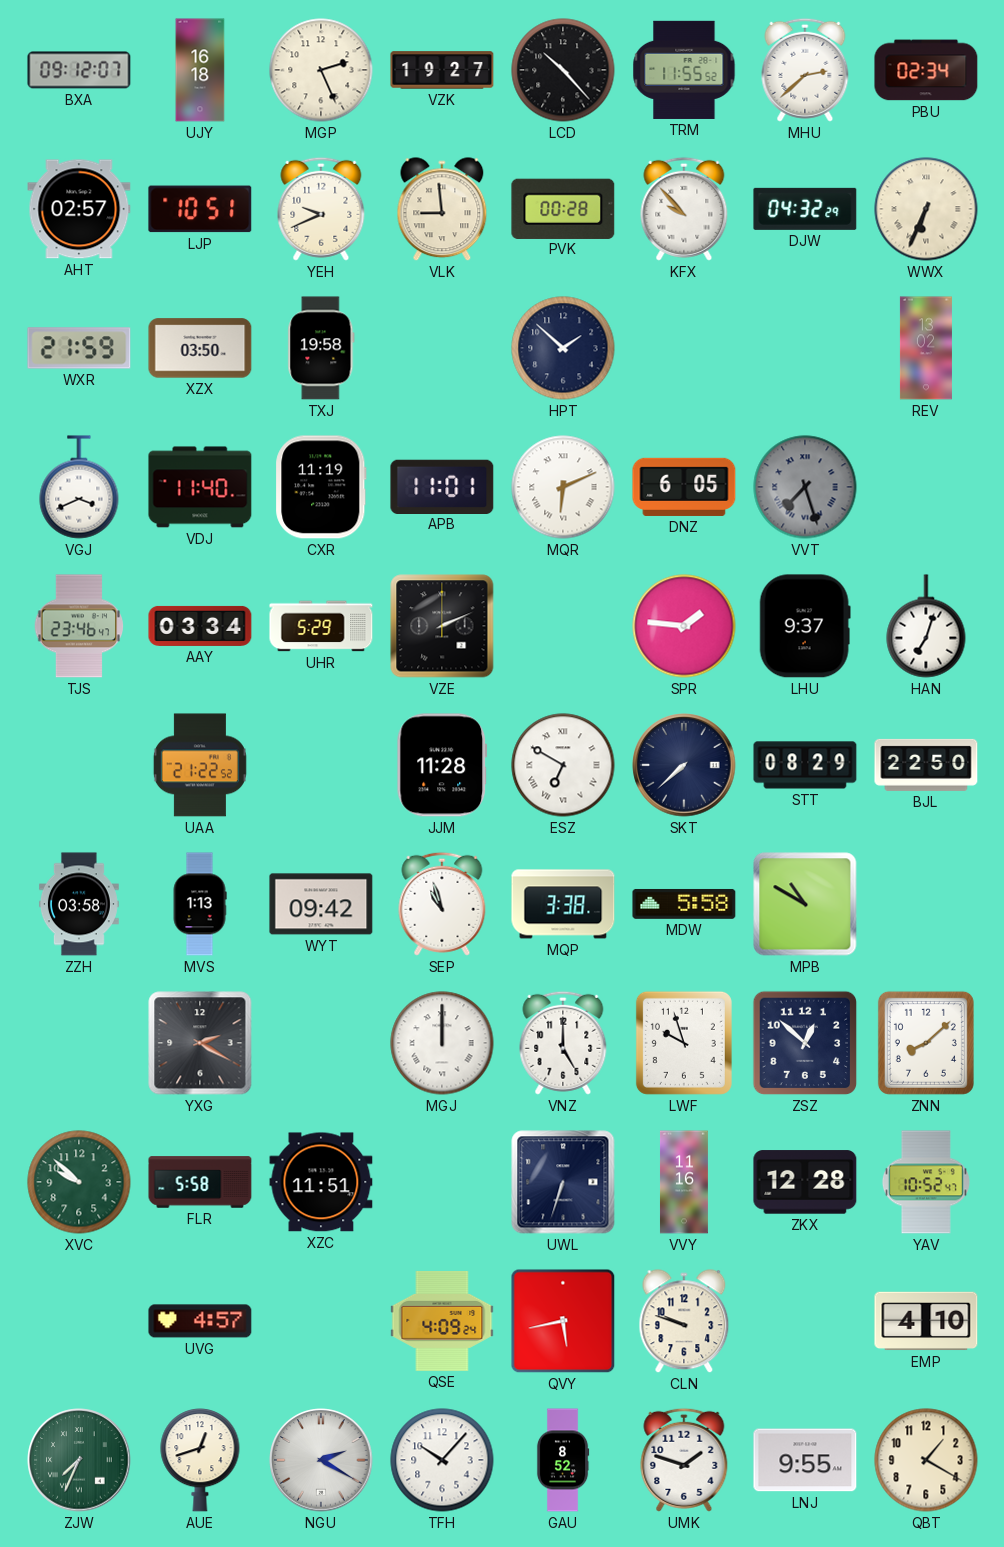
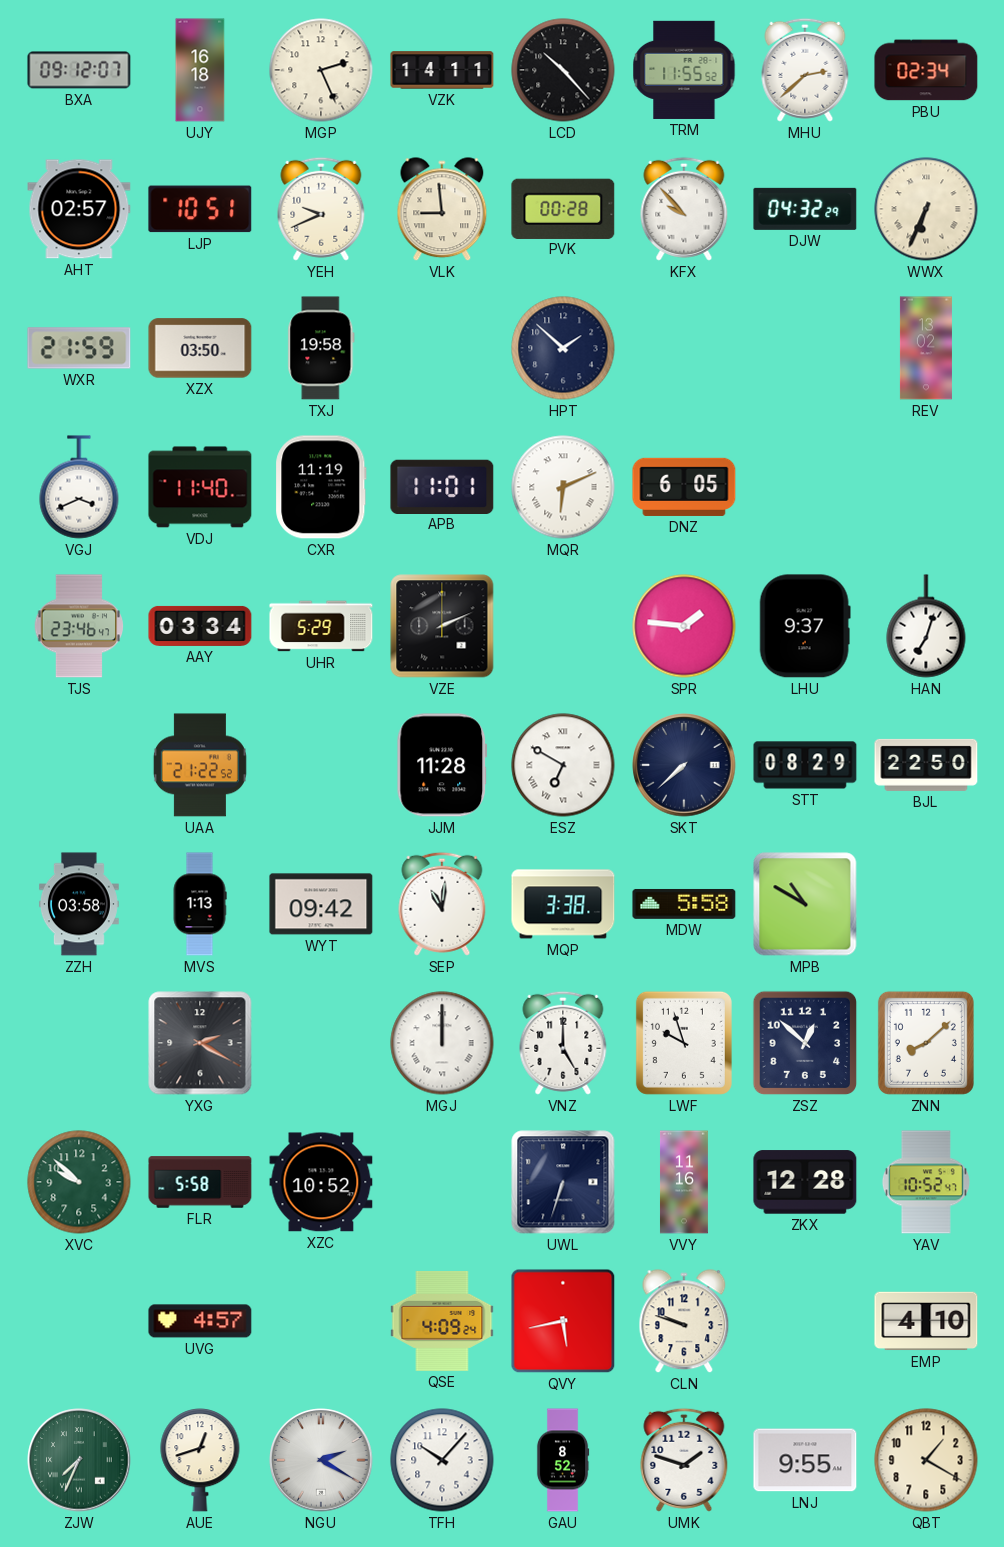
VZK: 19:27 -> 14:11
VVT: 7:27 -> none
SEP: 10:57 -> 11:01
XZC: 11:51 -> 10:52
